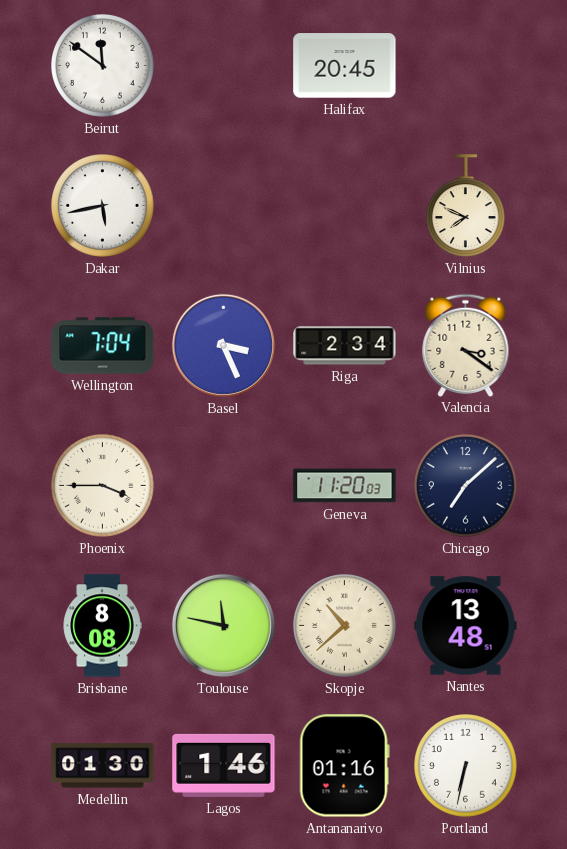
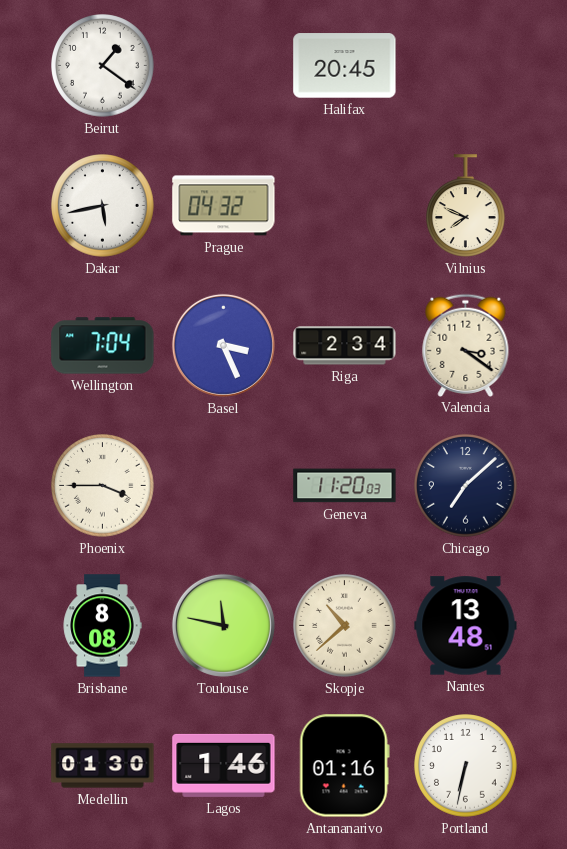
Beirut: 11:51 -> 1:21
Prague: none -> 04:32
